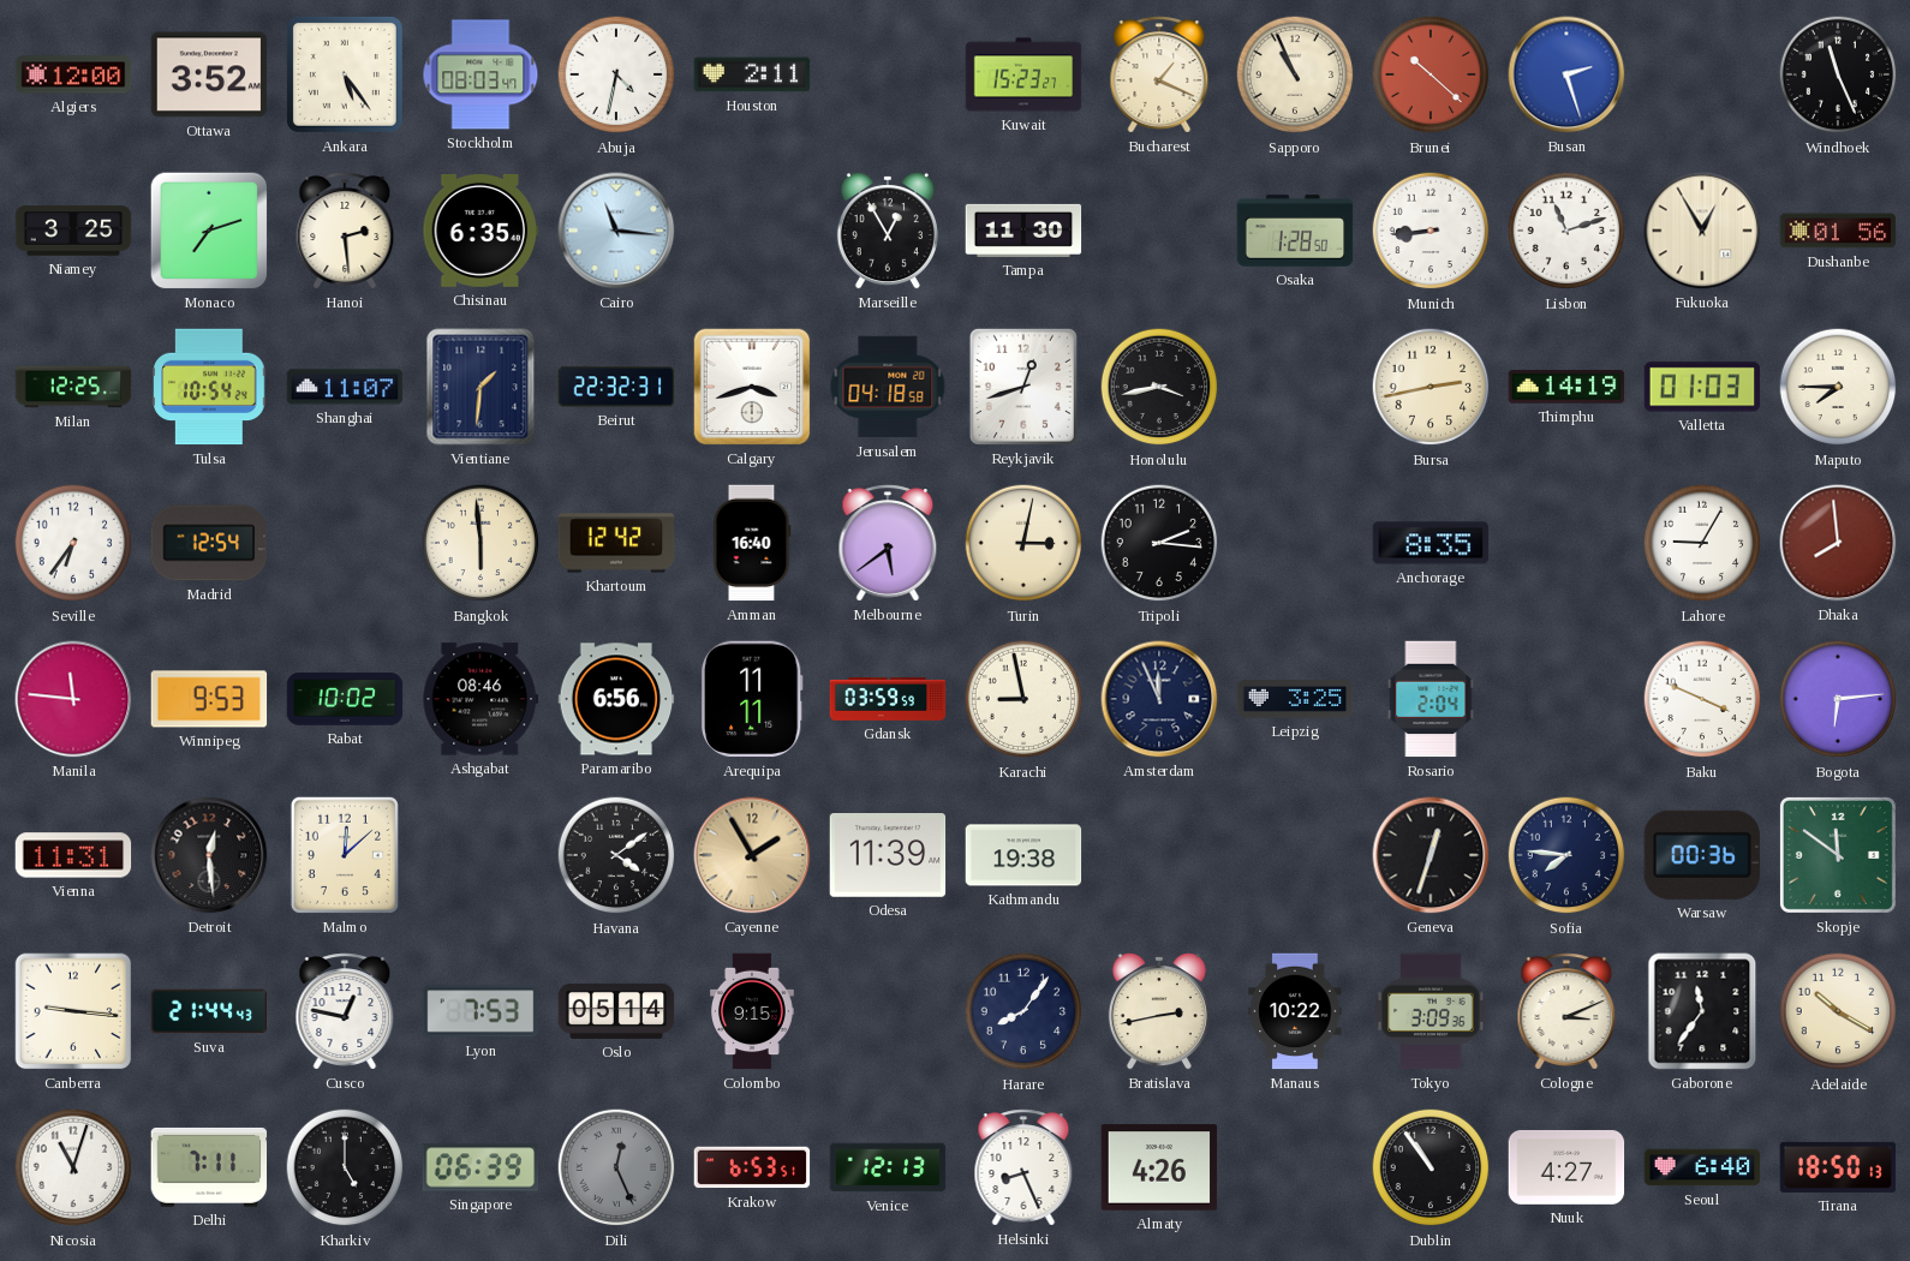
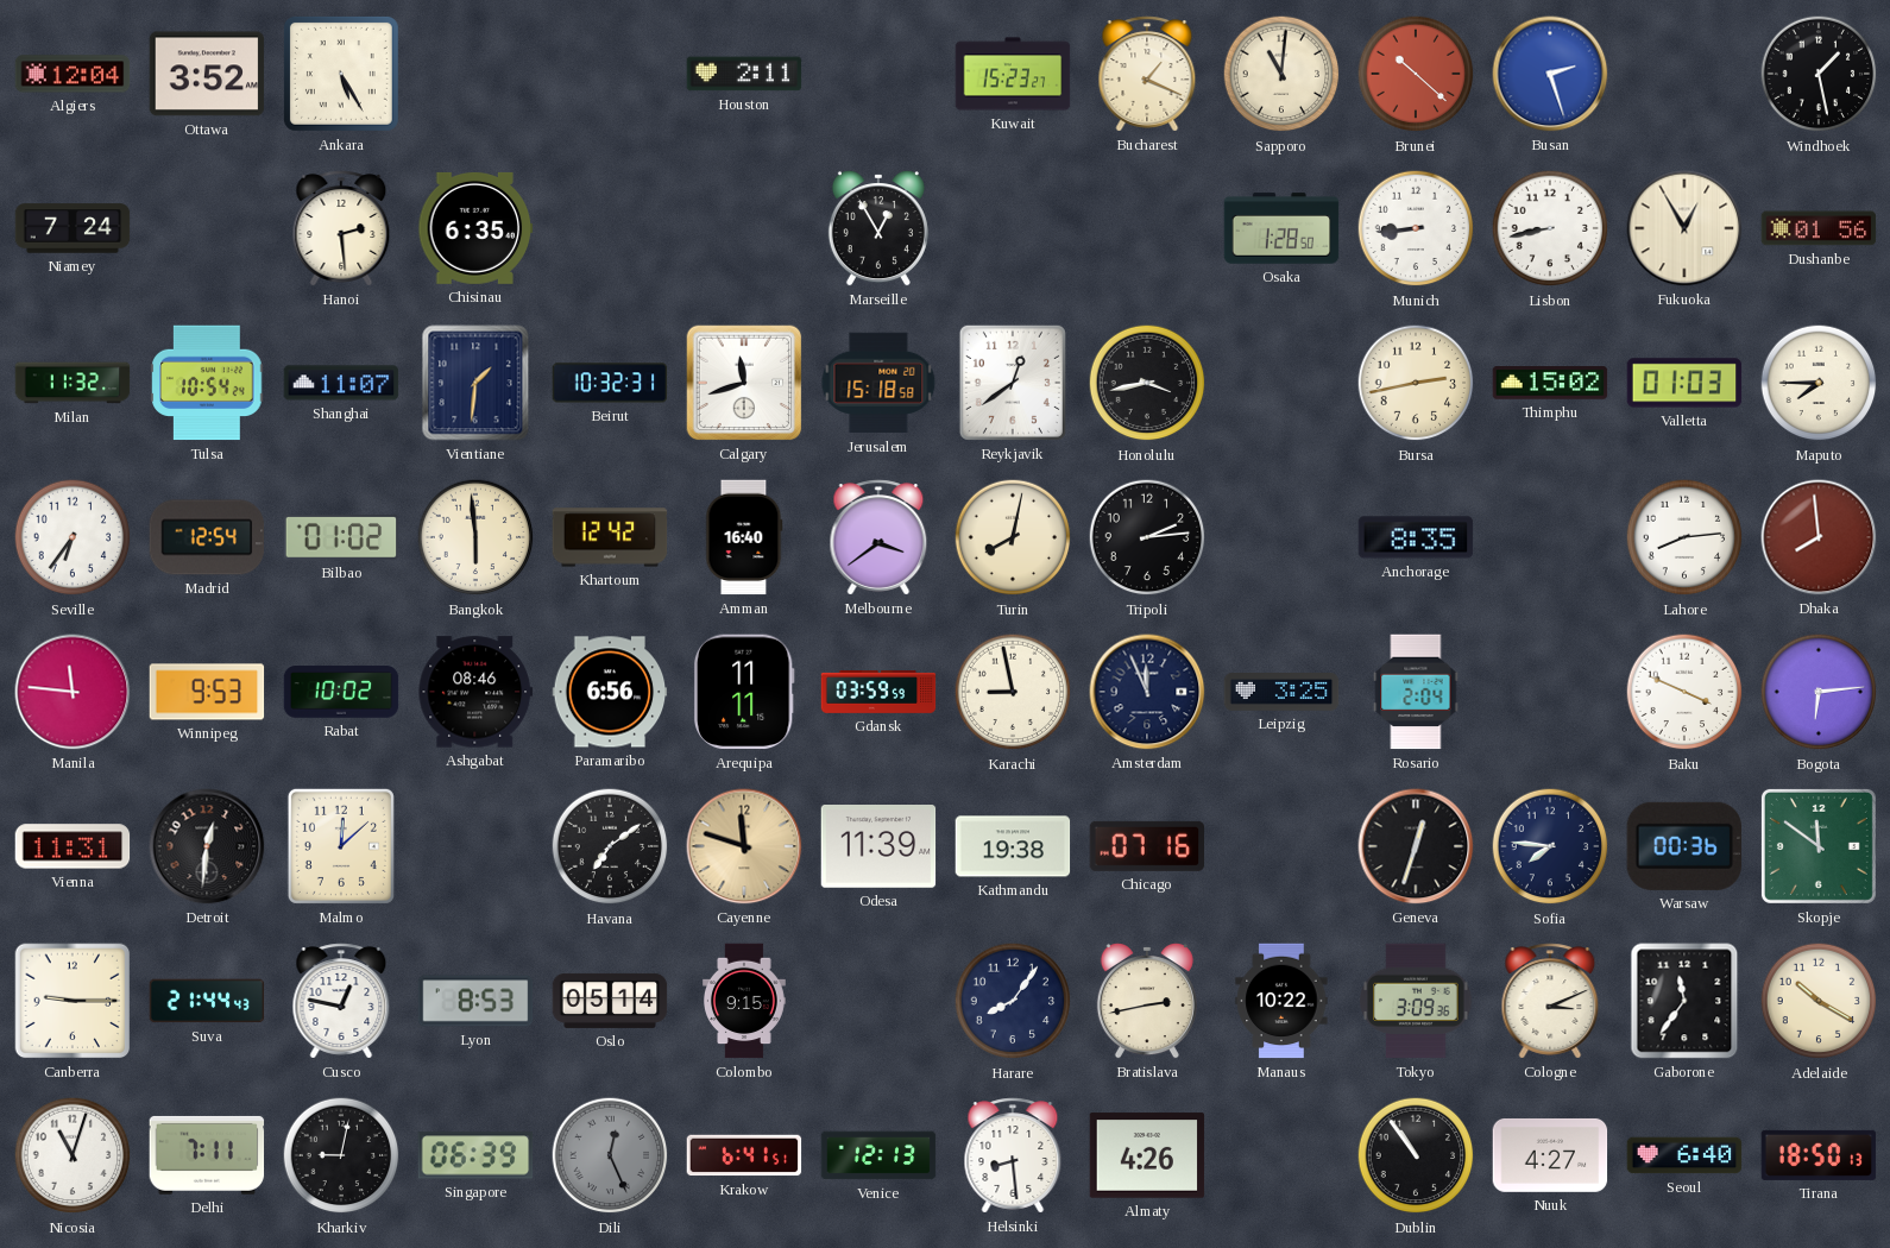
Algiers: 12:00 -> 12:04
Ankara: 5:24 -> 5:25
Stockholm: 08:03 -> none
Abuja: 4:32 -> none
Sapporo: 10:56 -> 11:01
Windhoek: 11:26 -> 1:28
Niamey: 3:25 -> 7:24
Monaco: 7:12 -> none
Cairo: 11:16 -> none
Tampa: 11:30 -> none
Lisbon: 11:12 -> 8:43
Milan: 12:25 -> 11:32
Beirut: 22:32 -> 10:32
Calgary: 3:42 -> 11:42
Jerusalem: 04:18 -> 15:18
Reykjavik: 12:42 -> 12:39
Thimphu: 14:19 -> 15:02
Bilbao: none -> 01:02
Melbourne: 5:39 -> 3:39
Turin: 3:02 -> 8:02
Tripoli: 2:16 -> 2:14
Lahore: 9:05 -> 8:14
Detroit: 12:29 -> 12:31
Havana: 4:09 -> 7:09
Cayenne: 1:55 -> 11:48
Chicago: none -> 07:16
Canberra: 9:16 -> 9:15
Lyon: 7:53 -> 8:53
Kharkiv: 5:00 -> 9:02
Krakow: 6:53 -> 6:41
Helsinki: 8:26 -> 8:29
